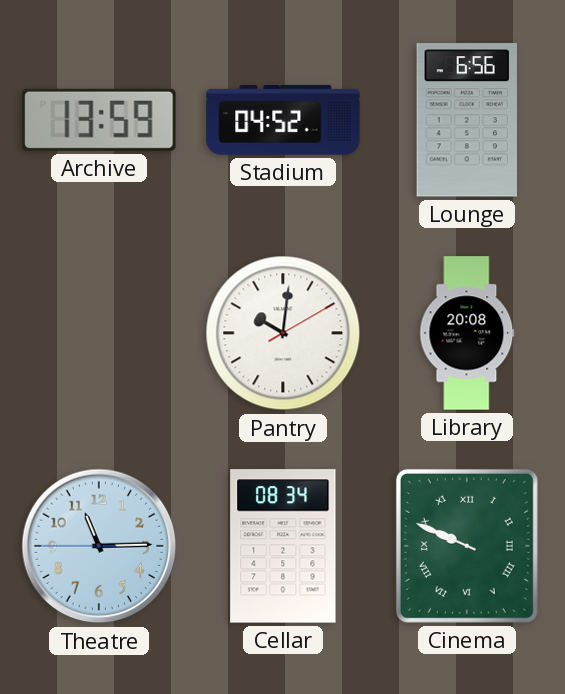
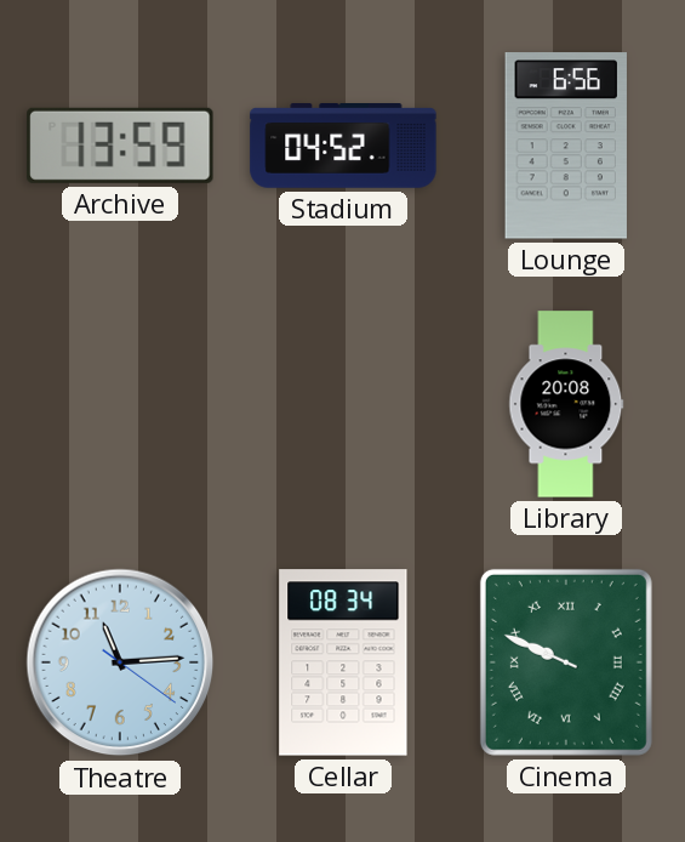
Pantry: 10:01 -> none
Theatre: 11:14:45 -> 11:14:21
